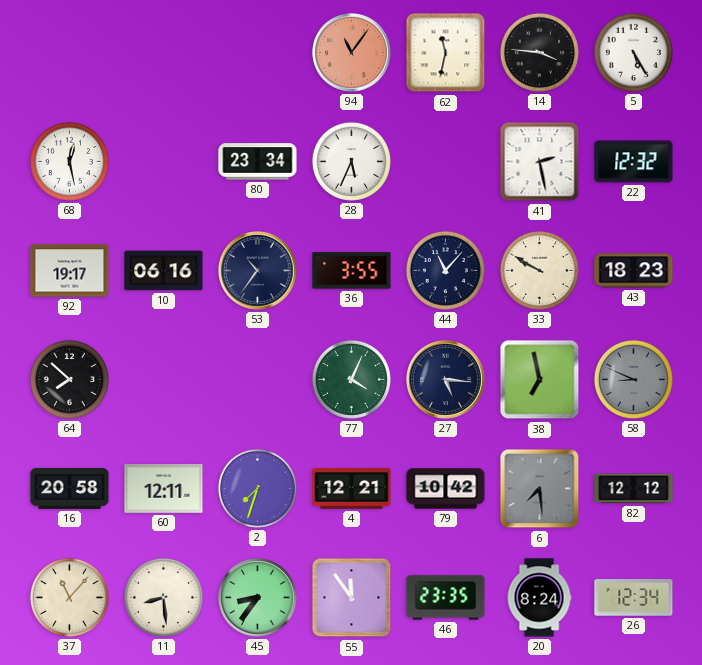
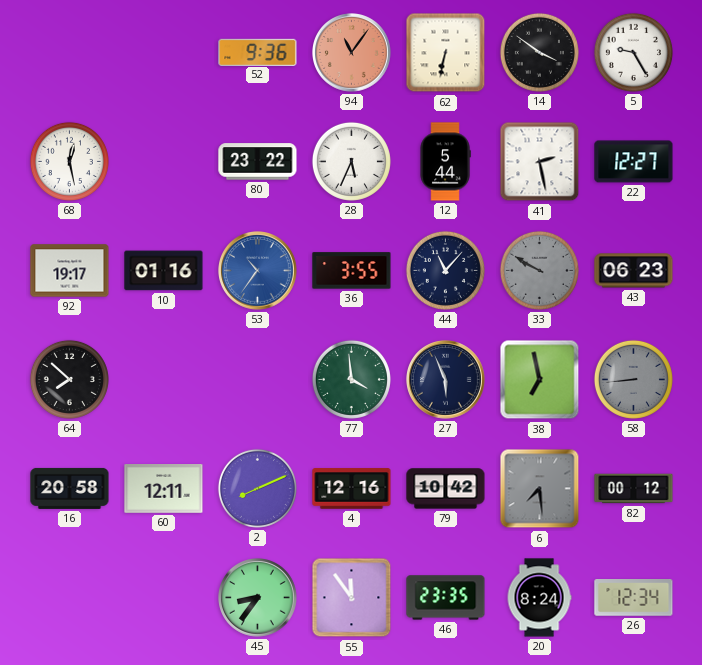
52: none -> 9:36
62: 11:32 -> 6:32
14: 3:46 -> 3:51
5: 5:25 -> 9:25
80: 23:34 -> 23:22
12: none -> 5:44
22: 12:32 -> 12:27
10: 06:16 -> 01:16
53 dial: navy -> blue
33 dial: cream -> grey
43: 18:23 -> 06:23
77: 4:04 -> 3:59
27: 5:16 -> 5:56
58: 8:49 -> 8:44
2: 7:33 -> 8:11
4: 12:21 -> 12:16
82: 12:12 -> 00:12
37: 11:07 -> none
11: 8:29 -> none
